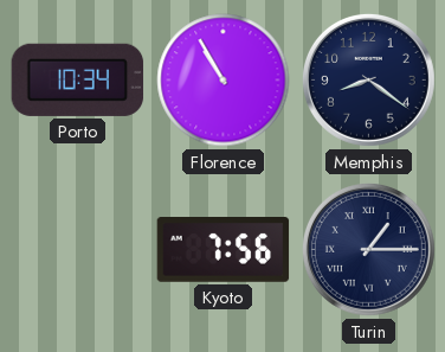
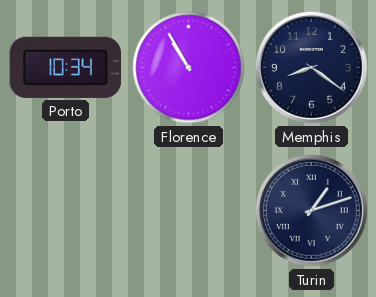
Kyoto: 7:56 -> none
Turin: 1:15 -> 1:12
